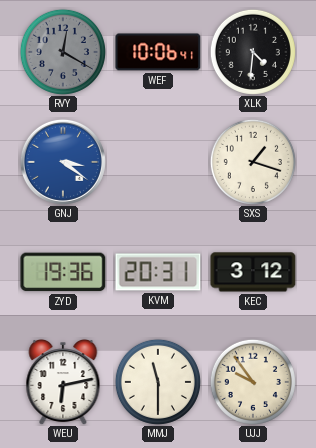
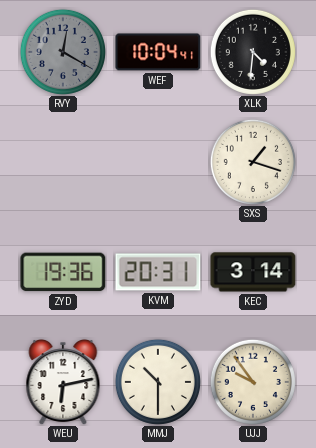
WEF: 10:06 -> 10:04
GNJ: 3:21 -> none
KEC: 3:12 -> 3:14
MMJ: 11:30 -> 10:30
